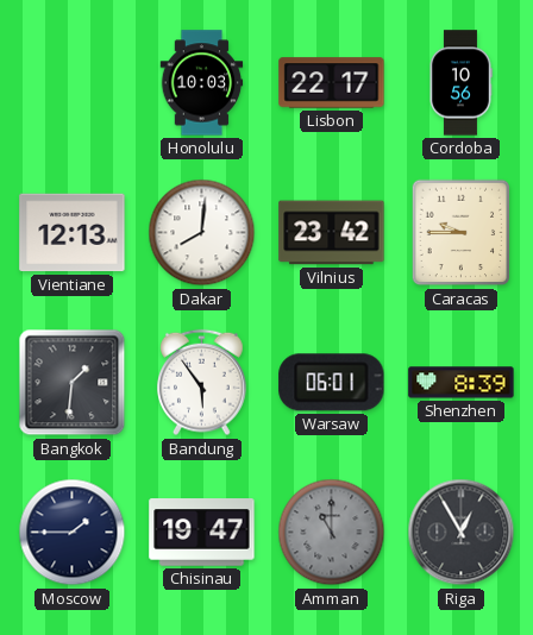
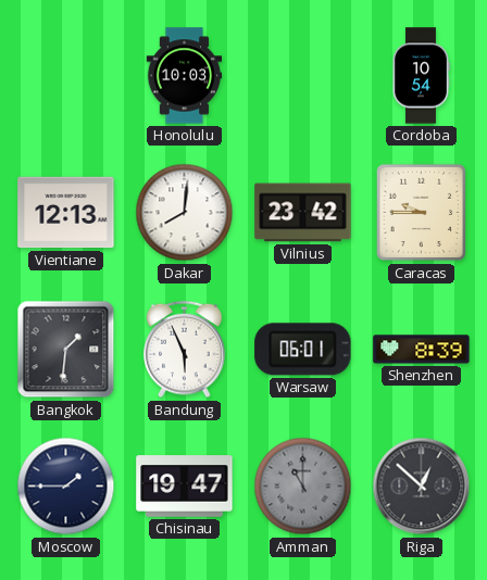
Lisbon: 22:17 -> none
Cordoba: 10:56 -> 10:54
Bandung: 5:54 -> 5:56
Riga: 12:55 -> 12:52
